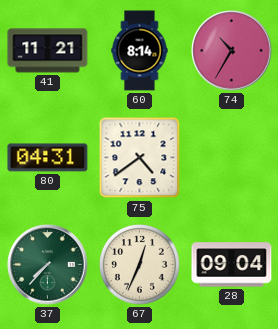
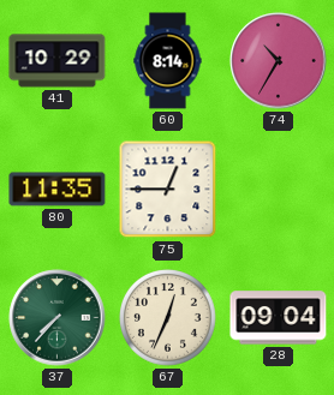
41: 11:21 -> 10:29
80: 04:31 -> 11:35
75: 4:39 -> 12:45
